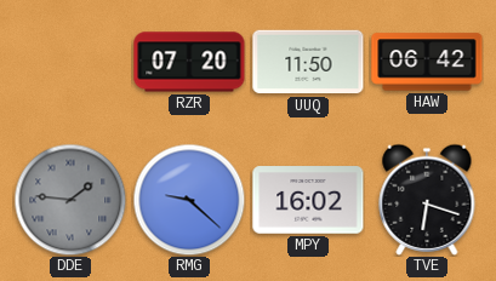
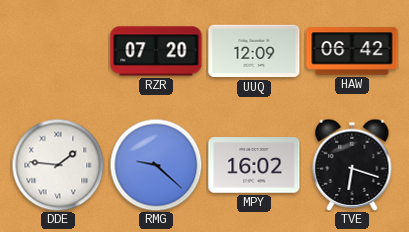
UUQ: 11:50 -> 12:09
DDE dial: grey -> white
